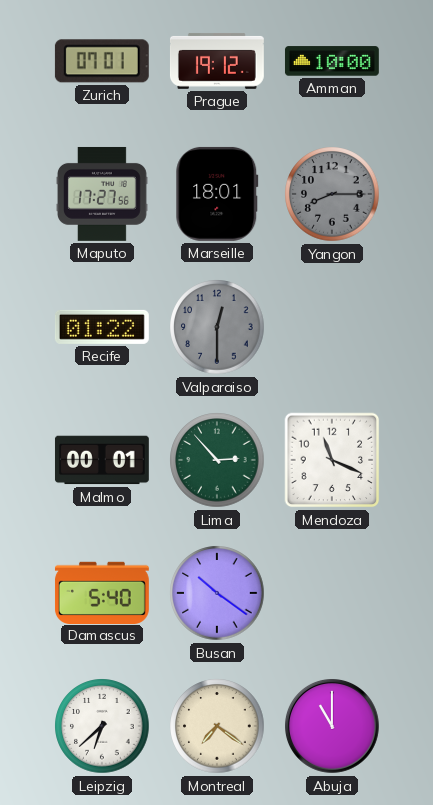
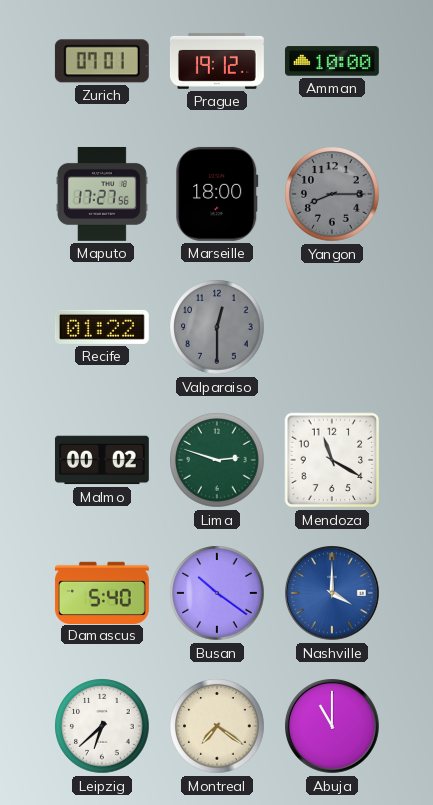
Marseille: 18:01 -> 18:00
Malmo: 00:01 -> 00:02
Lima: 2:53 -> 2:48
Mendoza: 11:19 -> 11:20
Nashville: none -> 4:00
